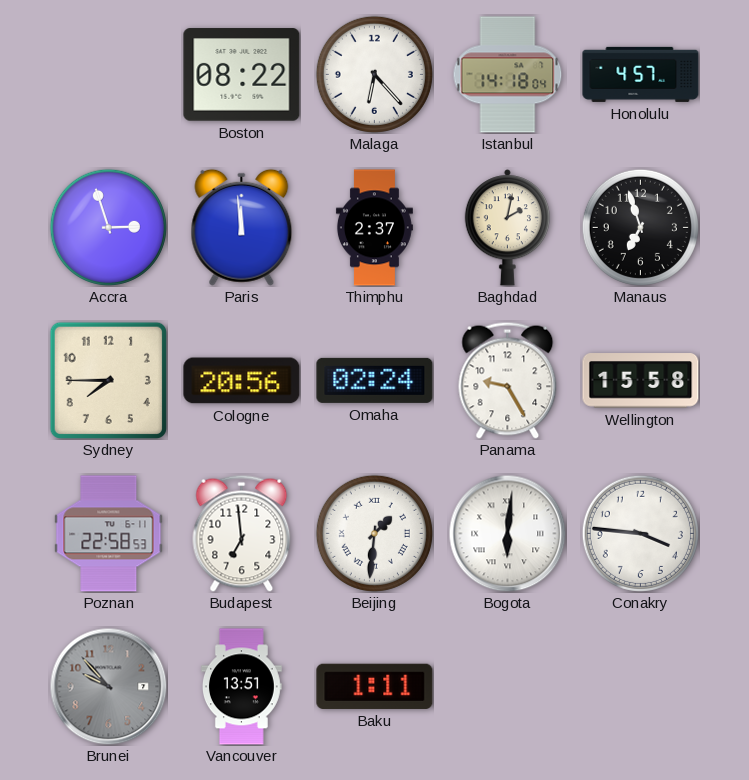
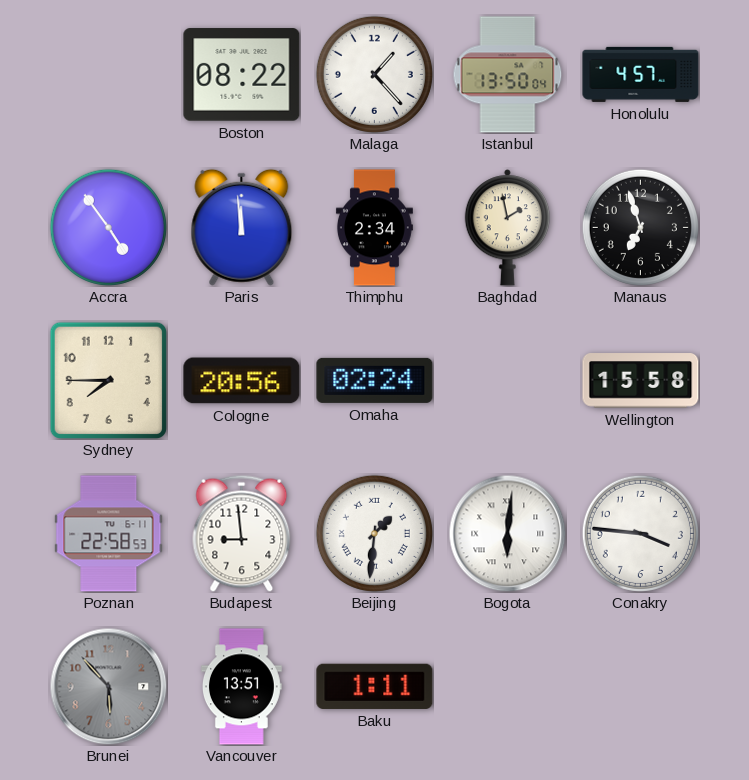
Malaga: 6:23 -> 1:23
Istanbul: 14:18 -> 13:50
Accra: 2:57 -> 4:54
Thimphu: 2:37 -> 2:34
Baghdad: 2:02 -> 1:58
Panama: 9:25 -> none
Budapest: 6:59 -> 8:59
Brunei: 9:53 -> 5:53
